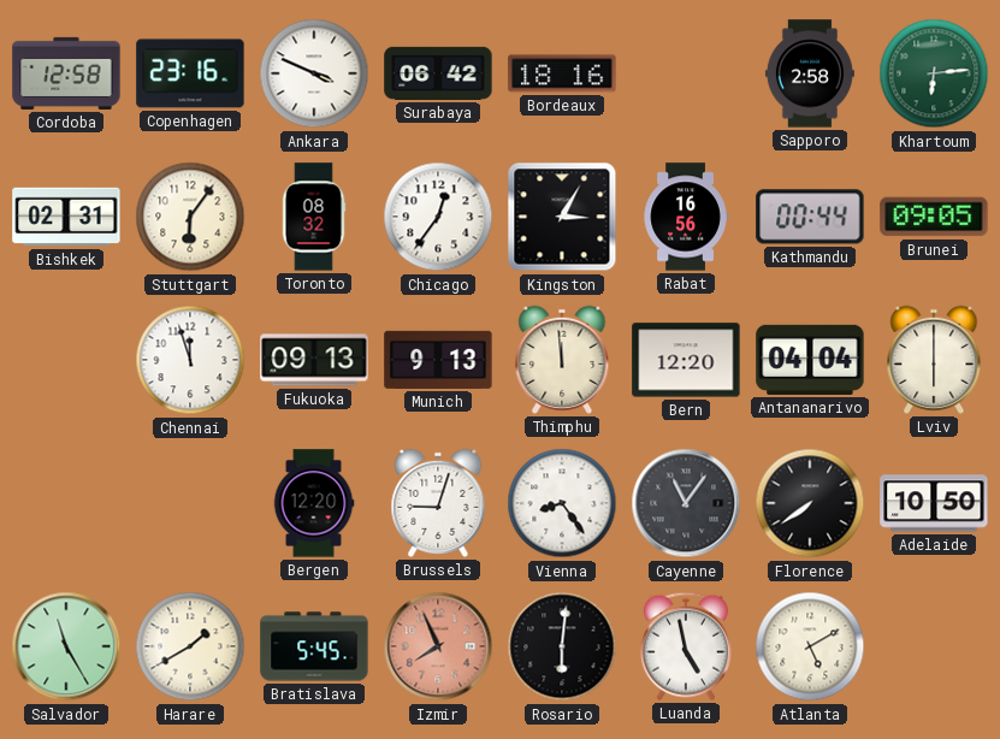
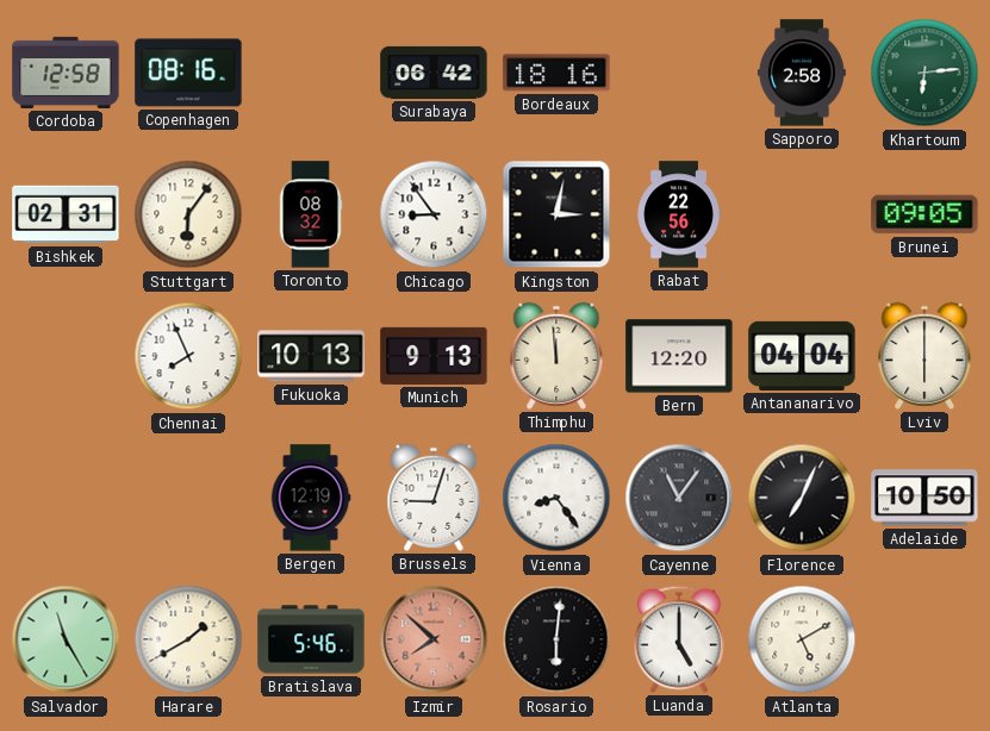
Copenhagen: 23:16 -> 08:16
Ankara: 3:49 -> none
Chicago: 12:36 -> 8:54
Kingston: 3:05 -> 3:02
Rabat: 16:56 -> 22:56
Kathmandu: 00:44 -> none
Chennai: 11:57 -> 7:56
Fukuoka: 09:13 -> 10:13
Bergen: 12:20 -> 12:19
Florence: 7:39 -> 7:04
Bratislava: 5:45 -> 5:46
Izmir: 7:56 -> 7:52
Luanda: 4:58 -> 5:00
